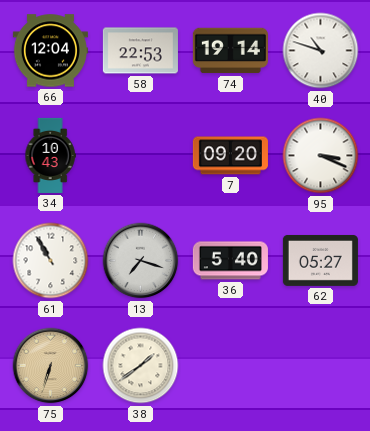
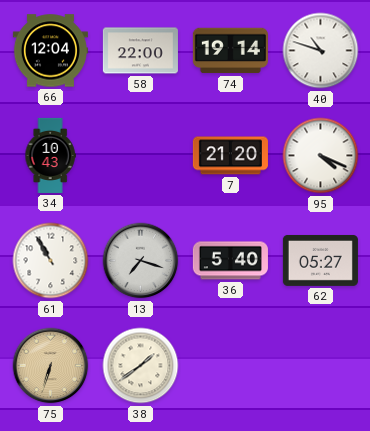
58: 22:53 -> 22:00
7: 09:20 -> 21:20
95: 3:19 -> 4:19
